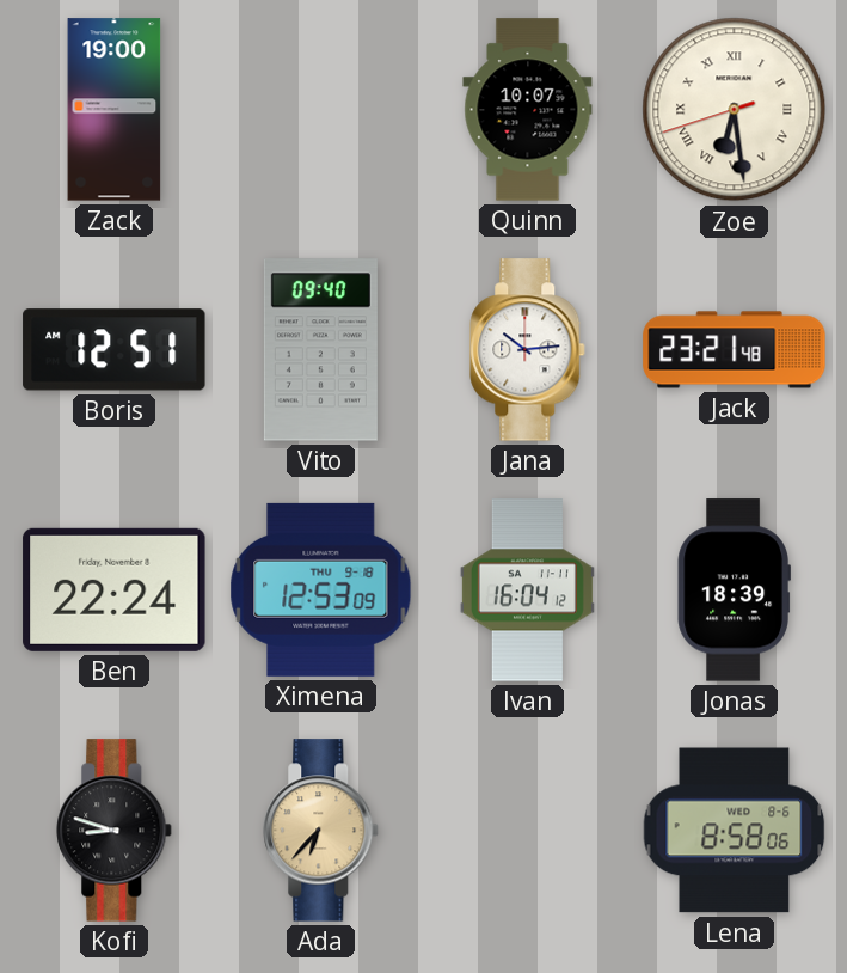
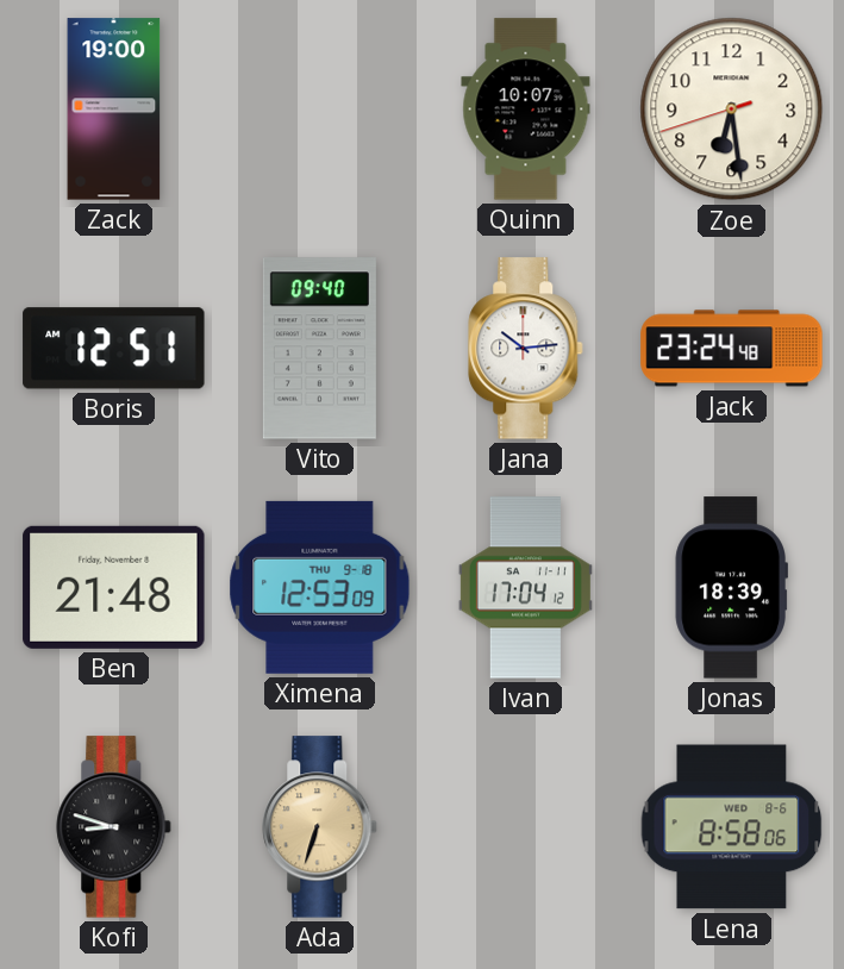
Zoe numerals: Roman -> Arabic
Jack: 23:21 -> 23:24
Ben: 22:24 -> 21:48
Ivan: 16:04 -> 17:04
Ada: 6:37 -> 6:33
